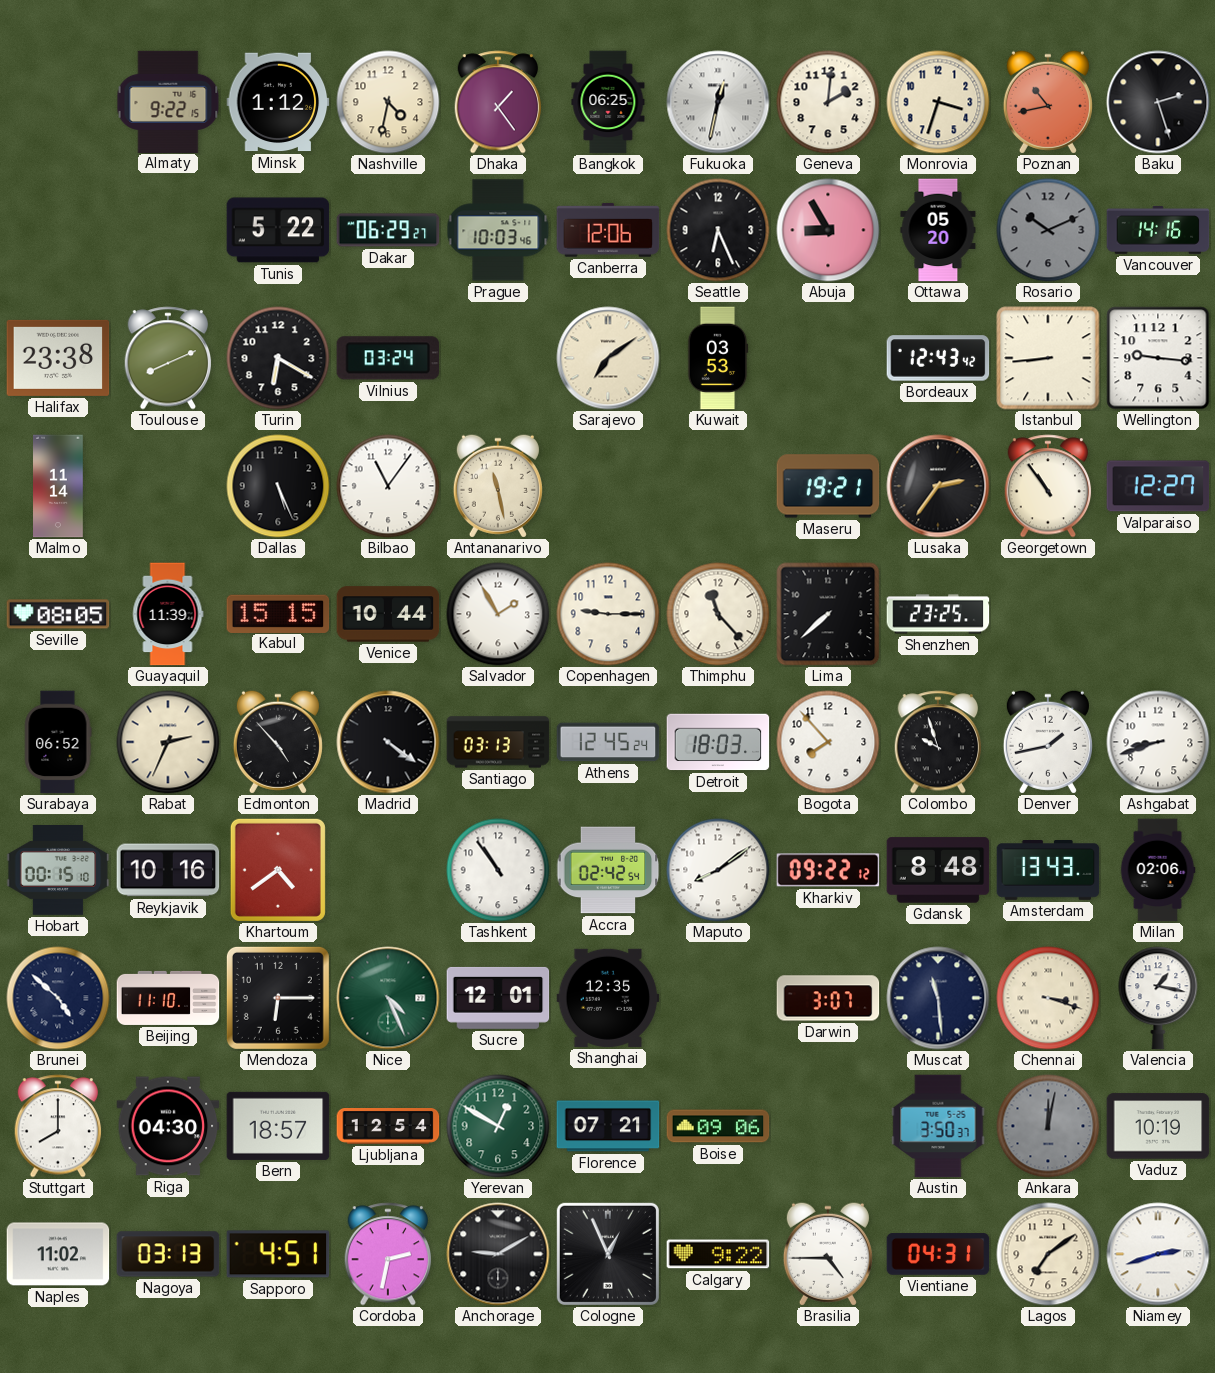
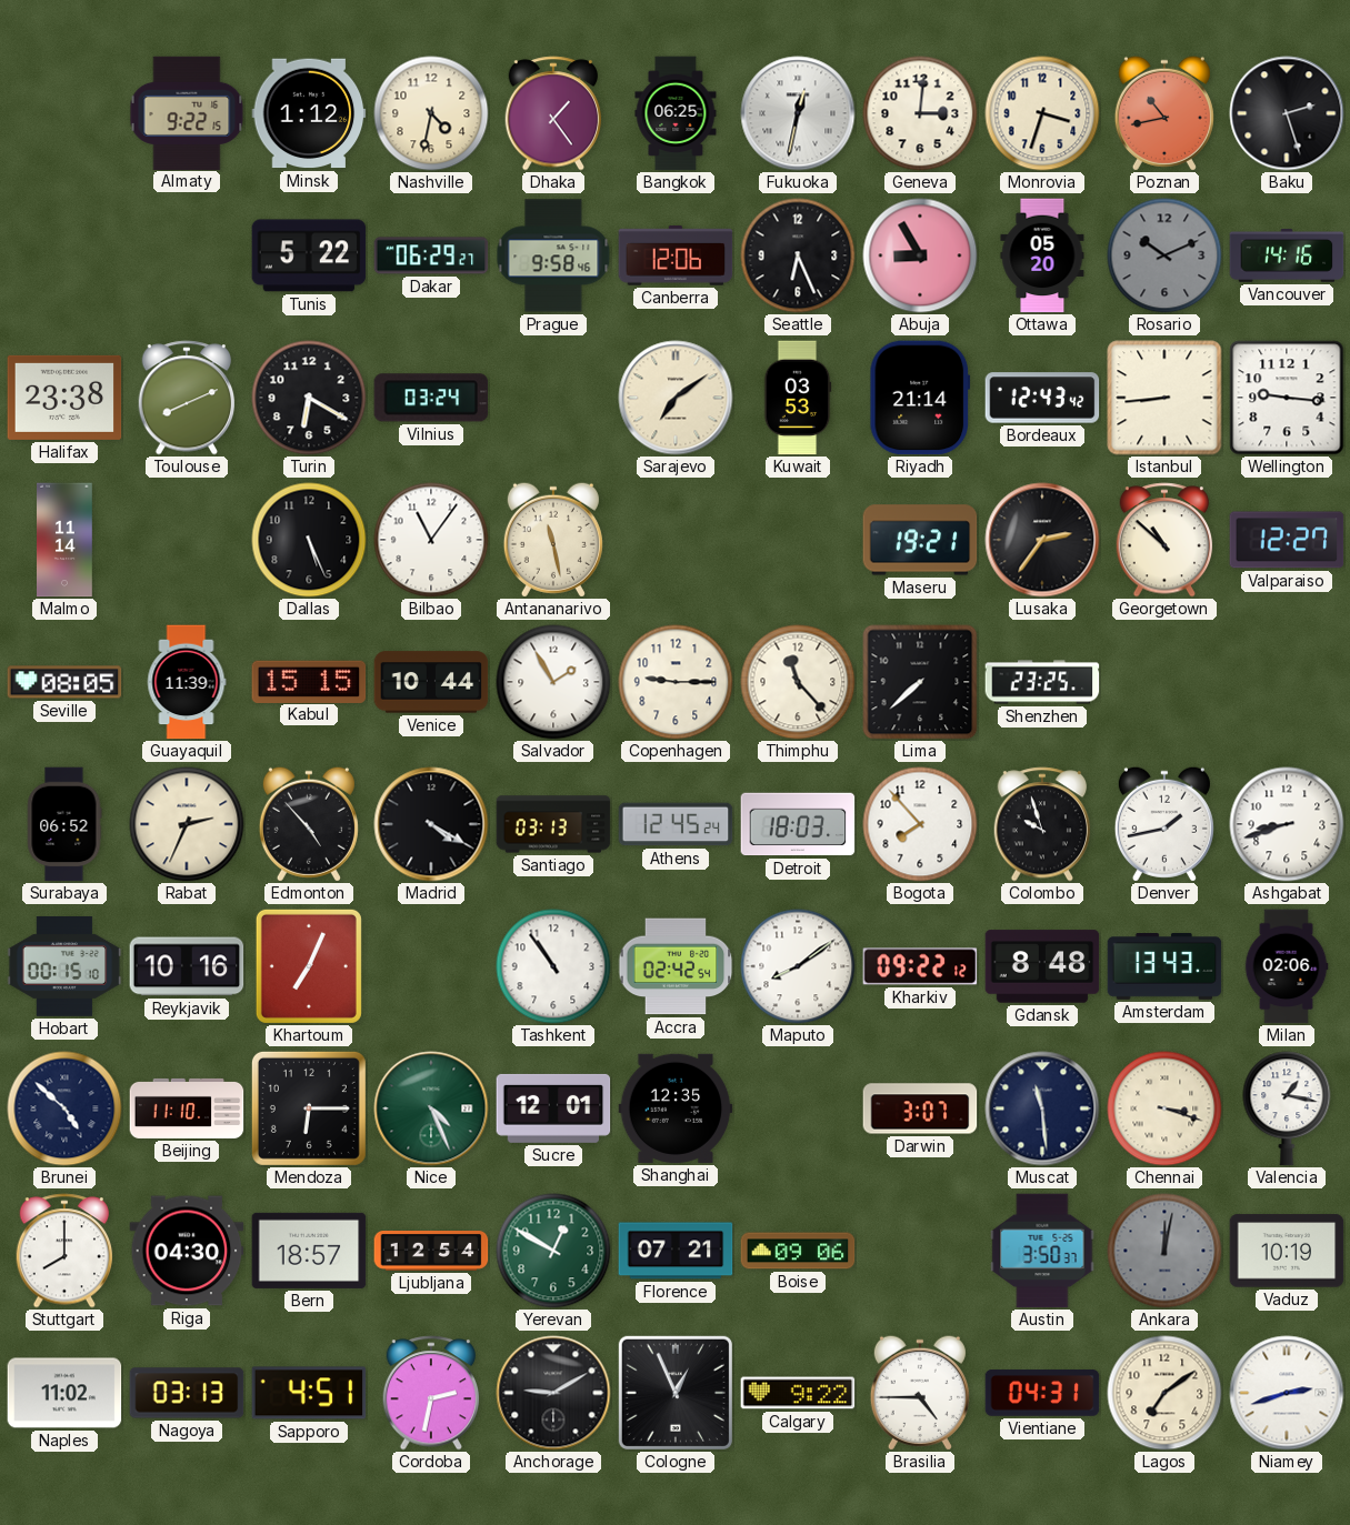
Geneva: 2:01 -> 3:01
Prague: 10:03 -> 9:58
Riyadh: none -> 21:14
Georgetown: 10:54 -> 10:52
Madrid: 4:21 -> 4:20
Khartoum: 4:39 -> 7:04
